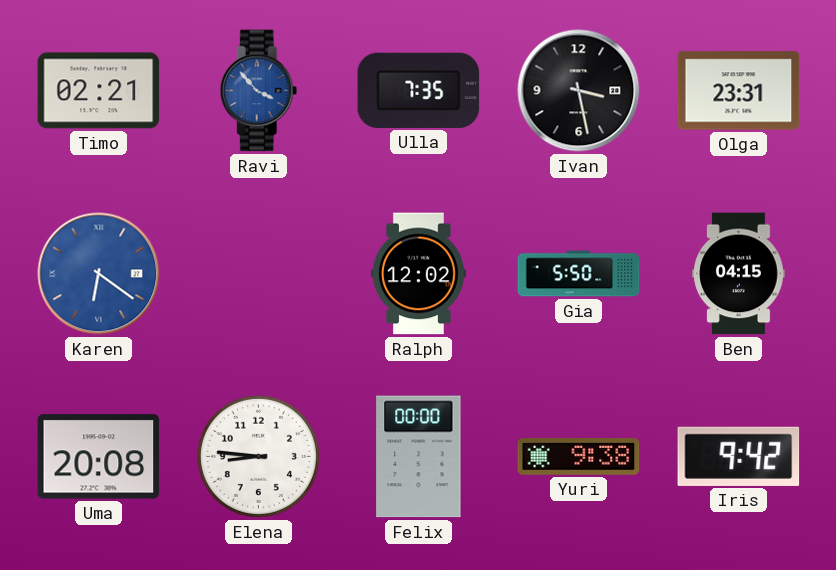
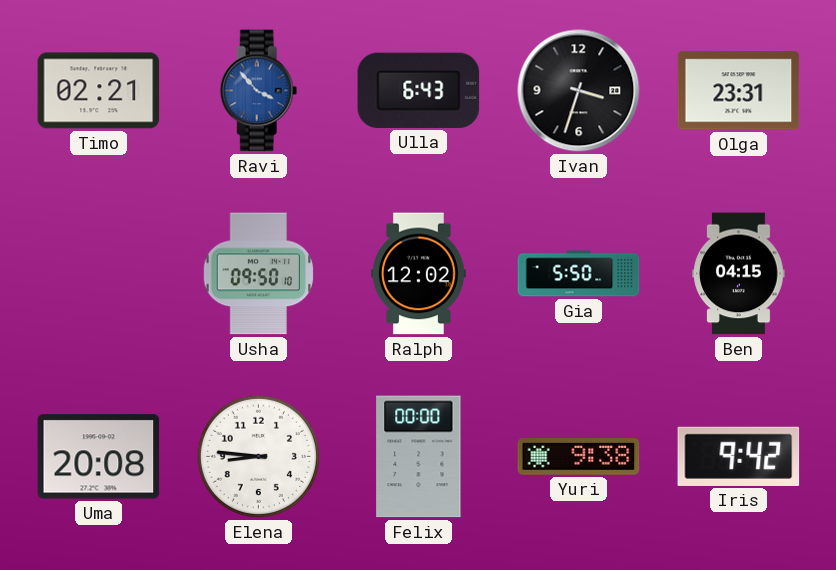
Ulla: 7:35 -> 6:43
Ivan: 3:28 -> 3:33
Karen: 6:21 -> none
Usha: none -> 09:50
